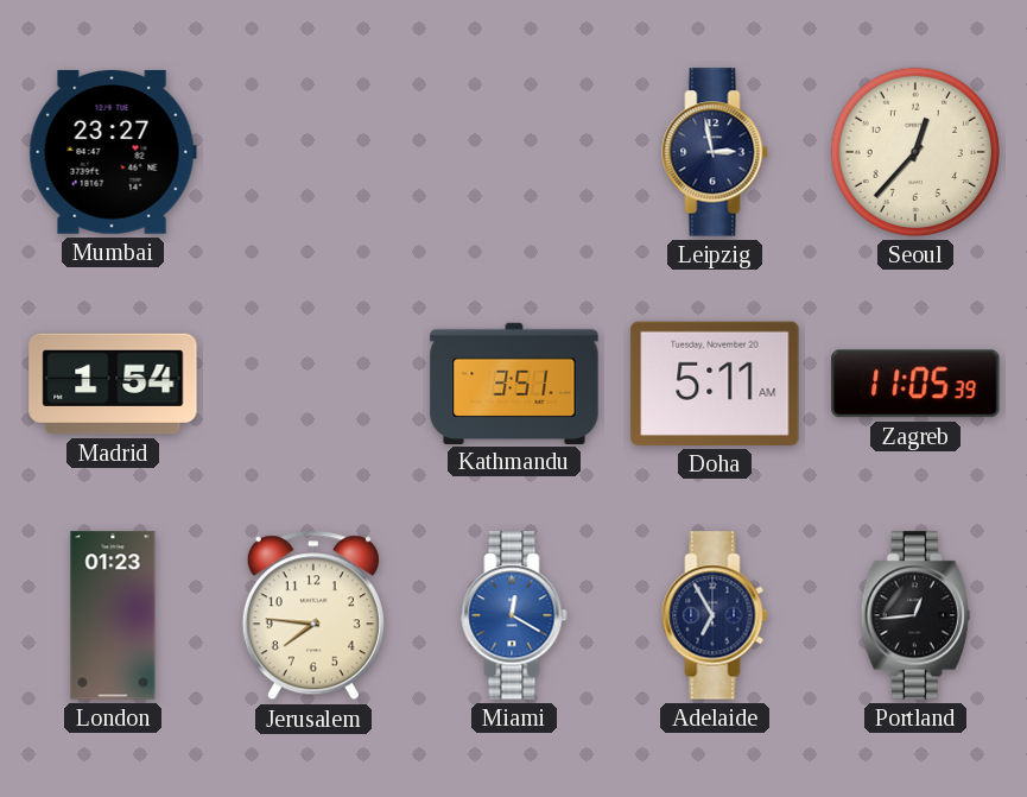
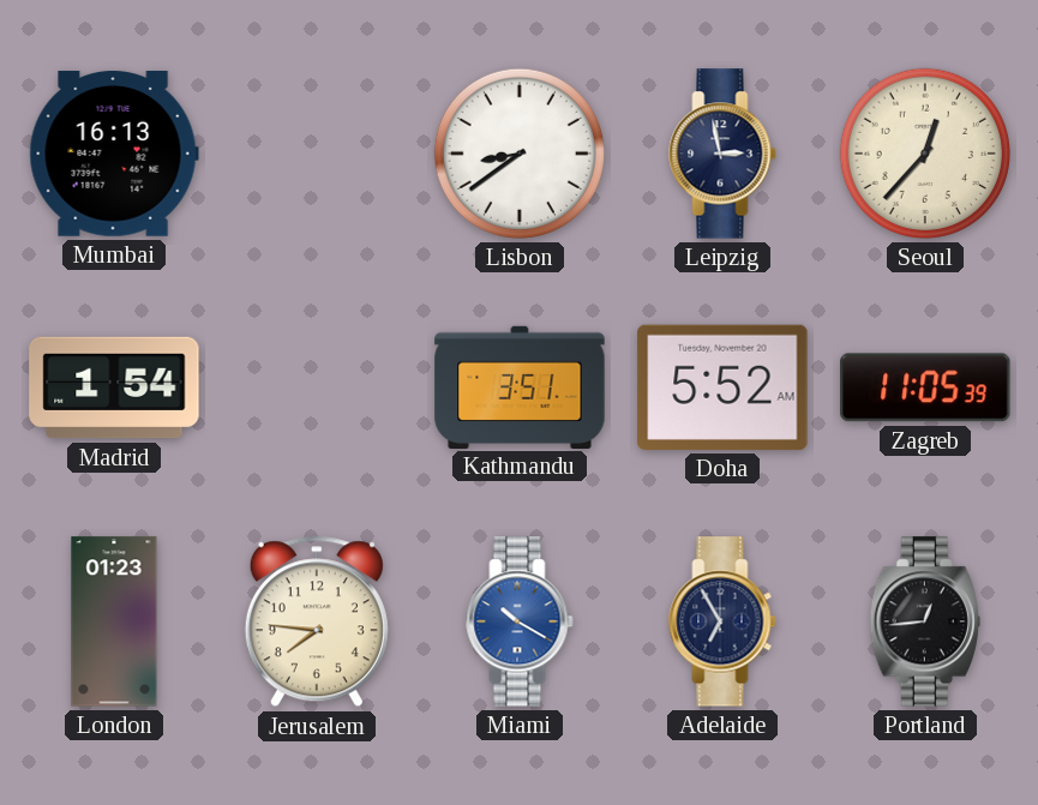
Mumbai: 23:27 -> 16:13
Lisbon: none -> 8:39
Doha: 5:11 -> 5:52
Miami: 12:20 -> 10:20
